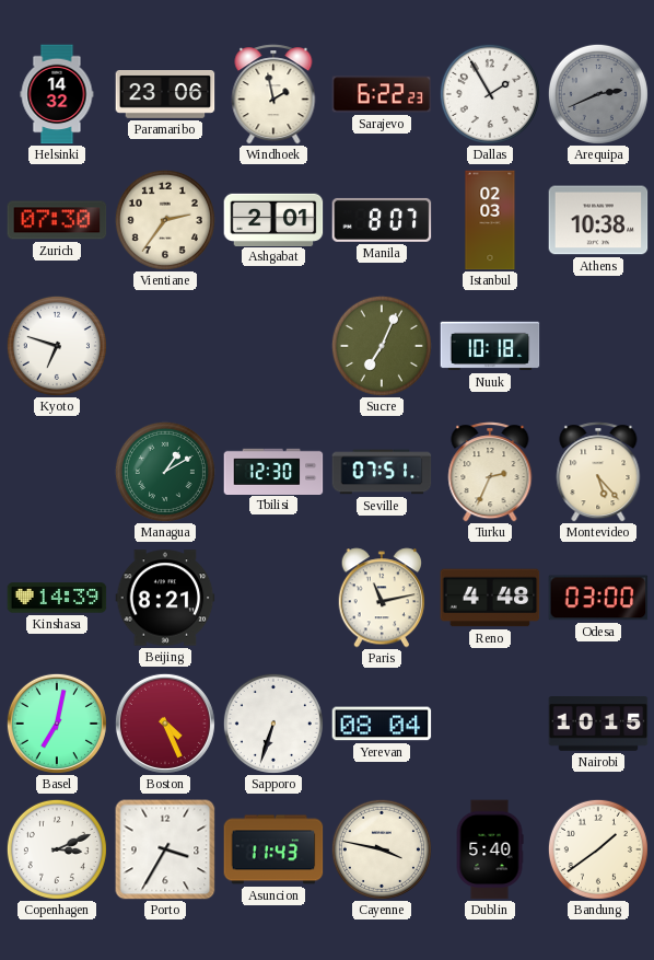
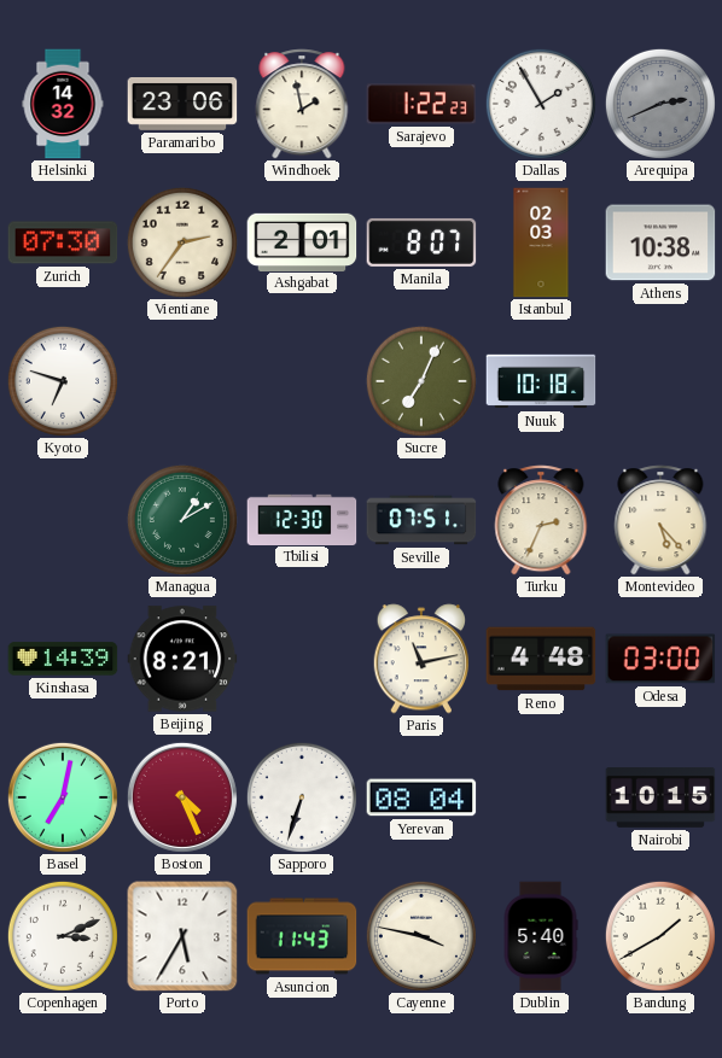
Sarajevo: 6:22 -> 1:22
Porto: 3:35 -> 5:35
Bandung: 1:39 -> 1:40
